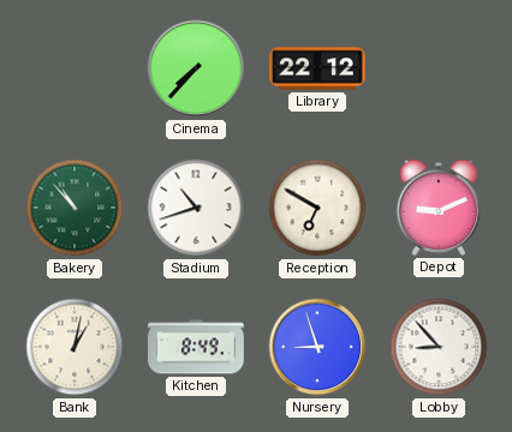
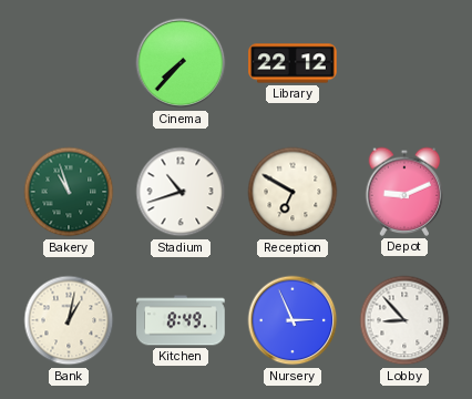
Bakery: 10:53 -> 10:57
Nursery: 8:57 -> 2:56
